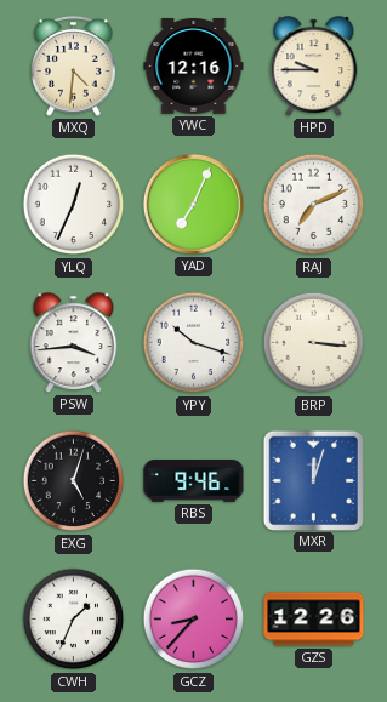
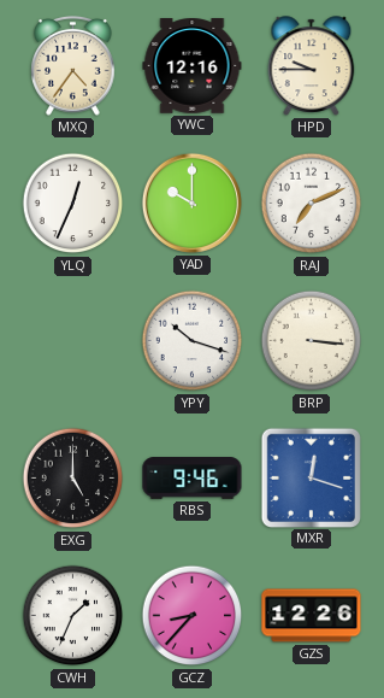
MXQ: 4:31 -> 4:36
YAD: 7:04 -> 10:00
PSW: 3:44 -> none
EXG: 5:03 -> 5:00
MXR: 12:03 -> 12:18
